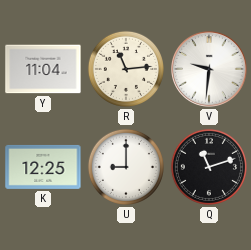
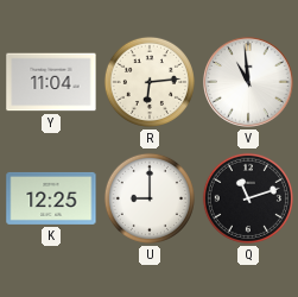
R: 11:14 -> 6:14
V: 9:31 -> 10:59
